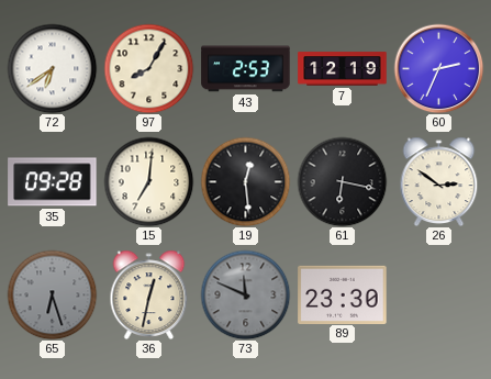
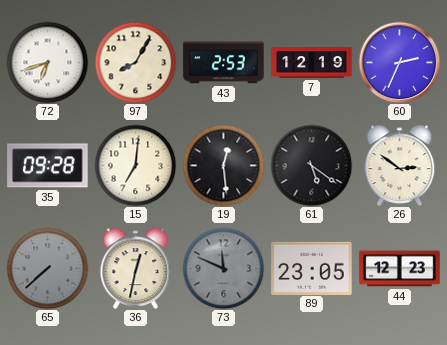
72: 6:39 -> 6:42
61: 6:17 -> 5:21
65: 6:27 -> 7:38
89: 23:30 -> 23:05
44: none -> 12:23
